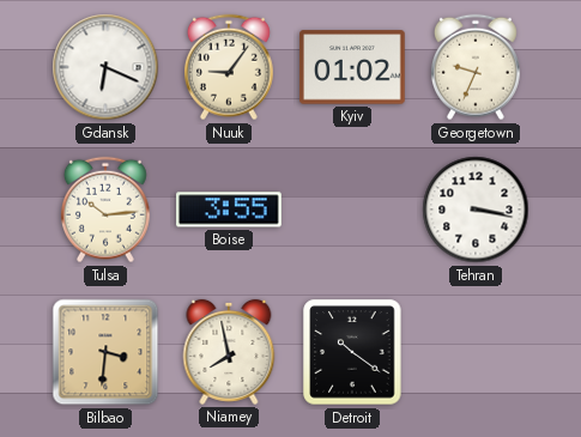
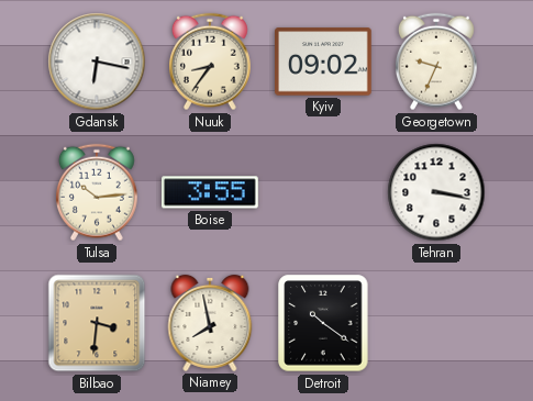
Gdansk: 6:19 -> 6:17
Nuuk: 9:06 -> 8:36
Kyiv: 01:02 -> 09:02
